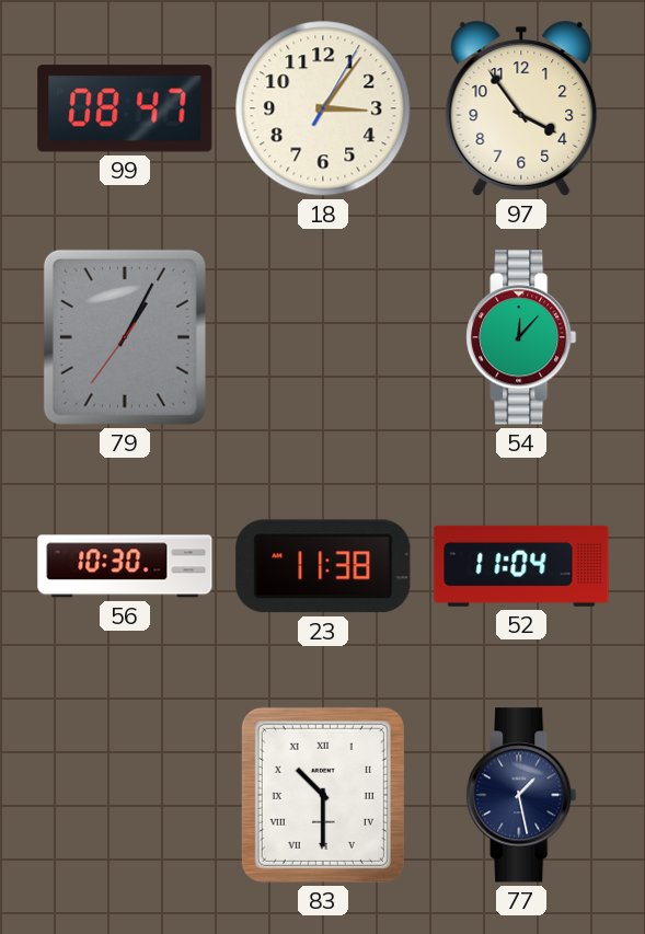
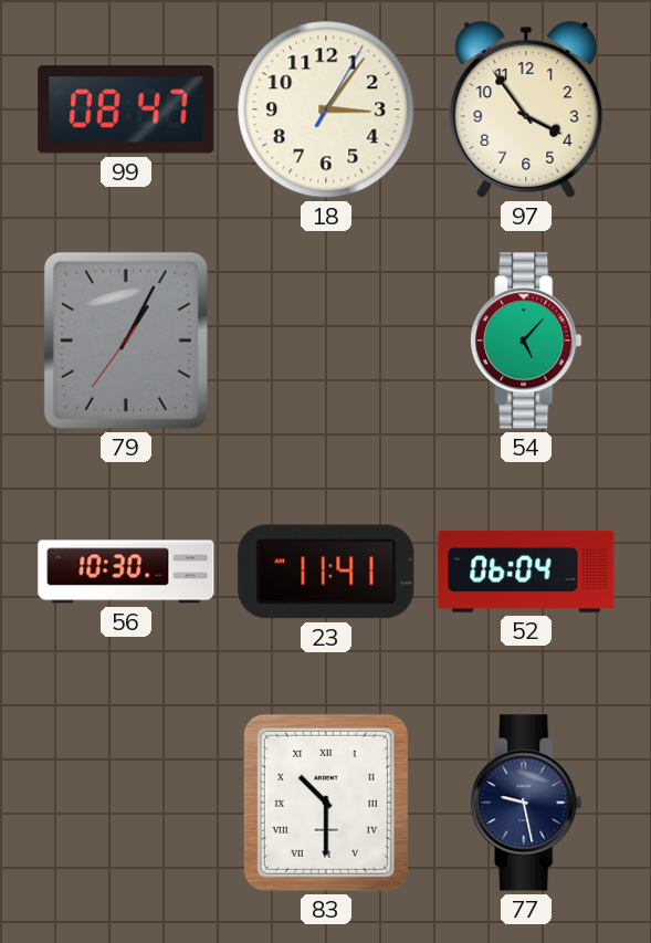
54: 12:07 -> 5:07
23: 11:38 -> 11:41
52: 11:04 -> 06:04
77: 1:28 -> 9:28
